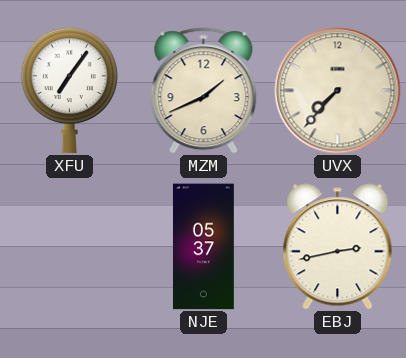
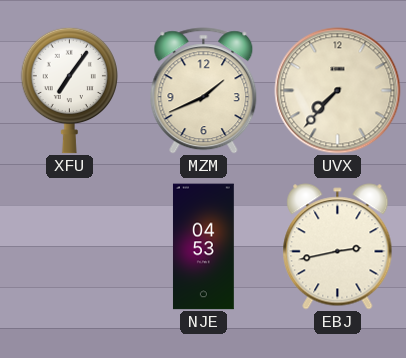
NJE: 05:37 -> 04:53
